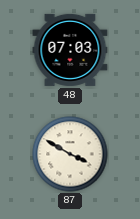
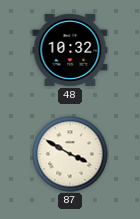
48: 07:03 -> 10:32
